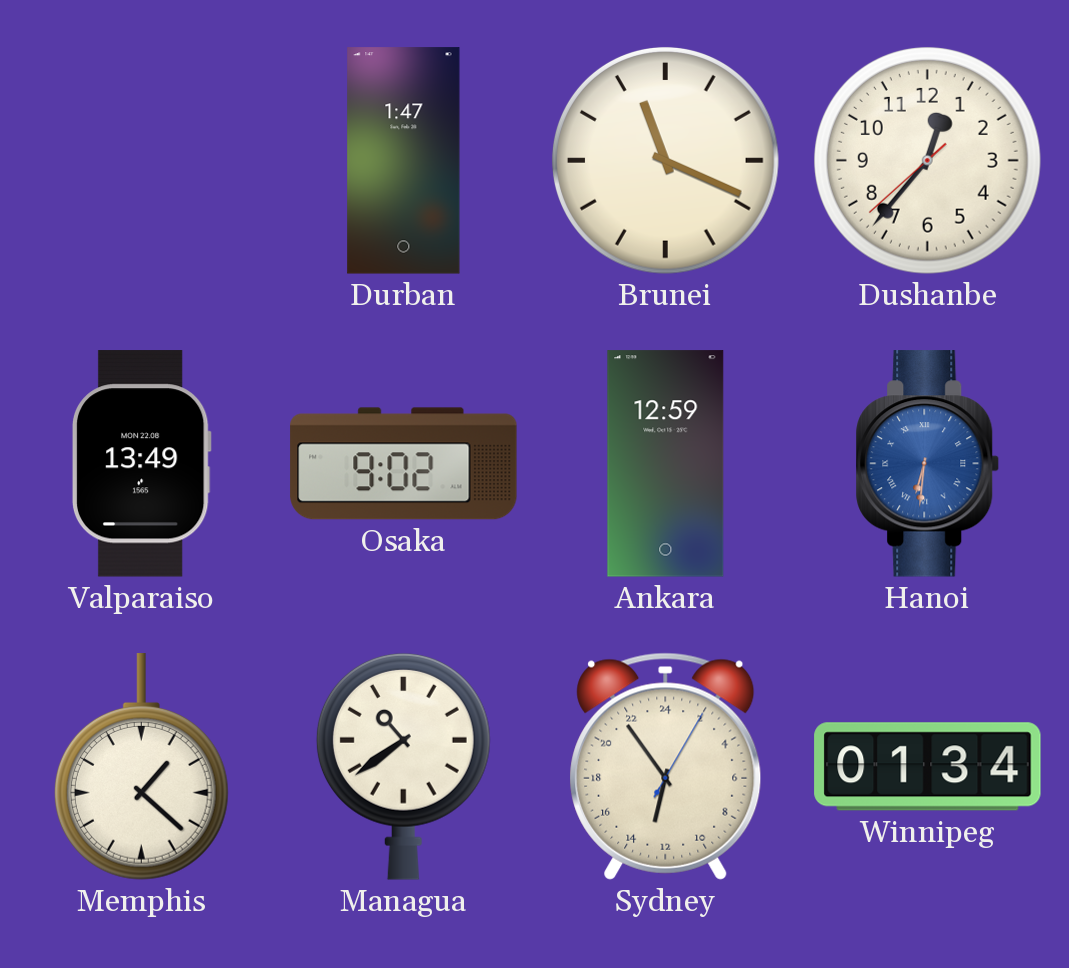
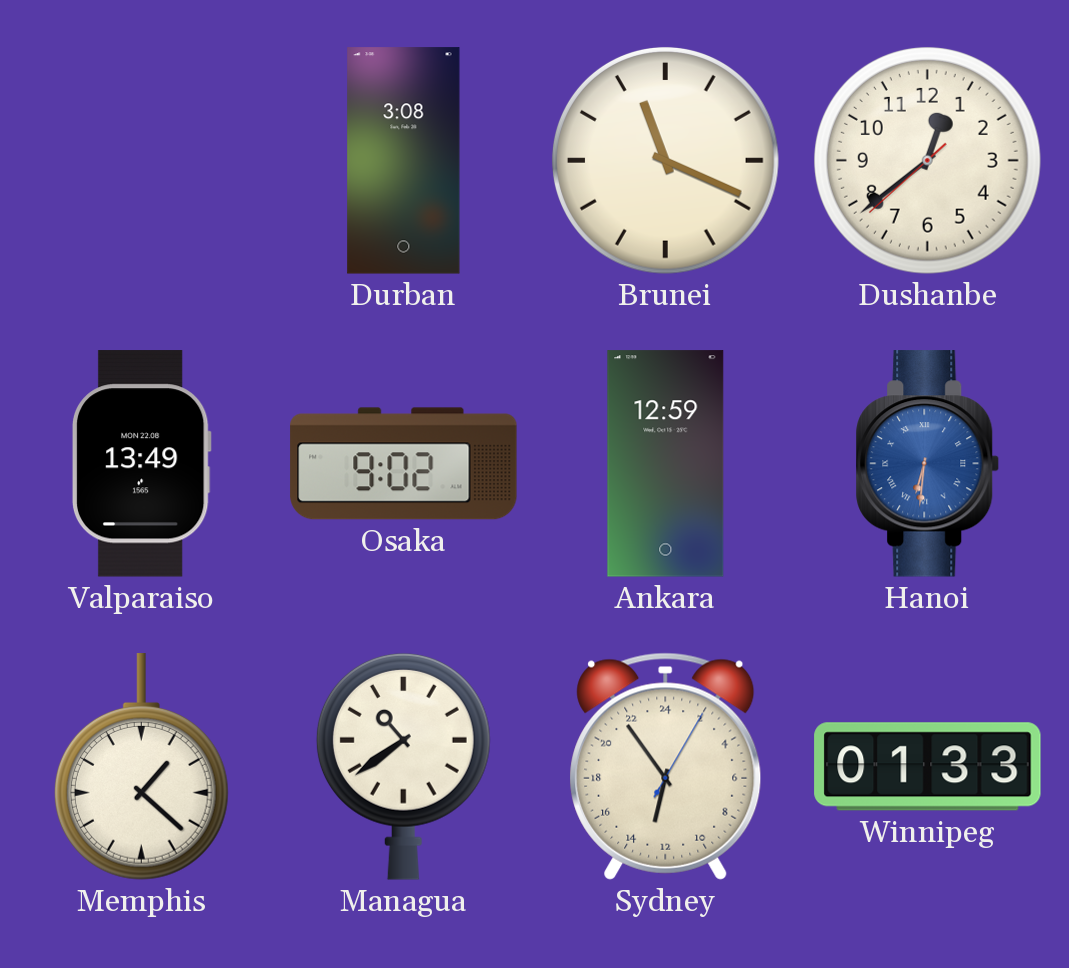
Durban: 1:47 -> 3:08
Dushanbe: 12:36 -> 12:38
Winnipeg: 01:34 -> 01:33
